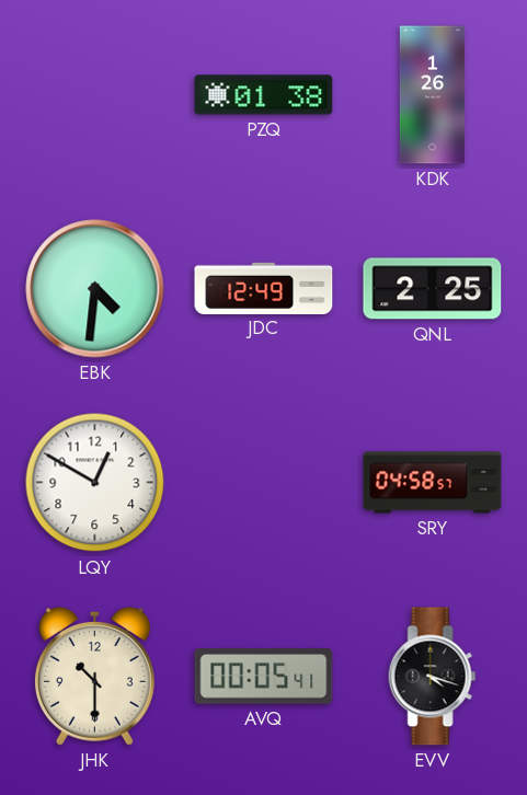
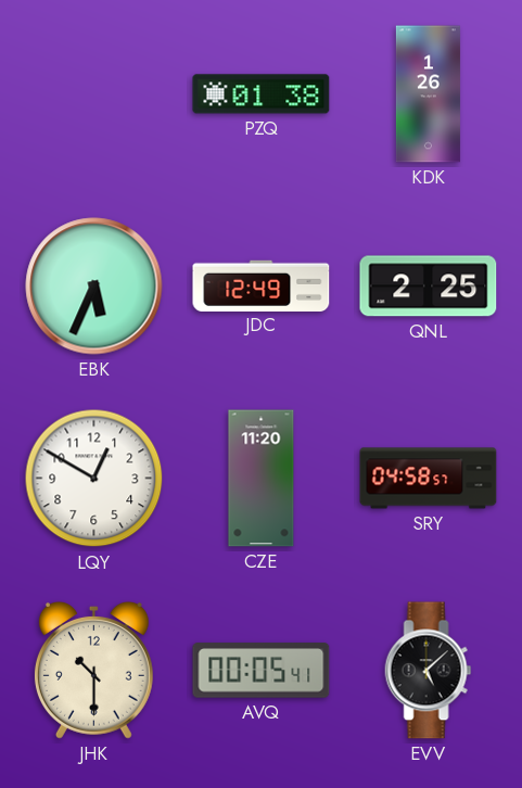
EBK: 4:31 -> 5:34
CZE: none -> 11:20
EVV: 4:18 -> 5:08
